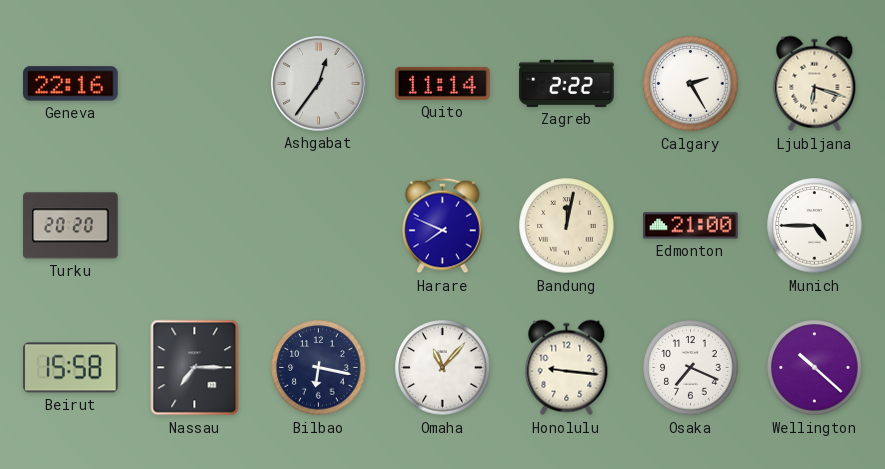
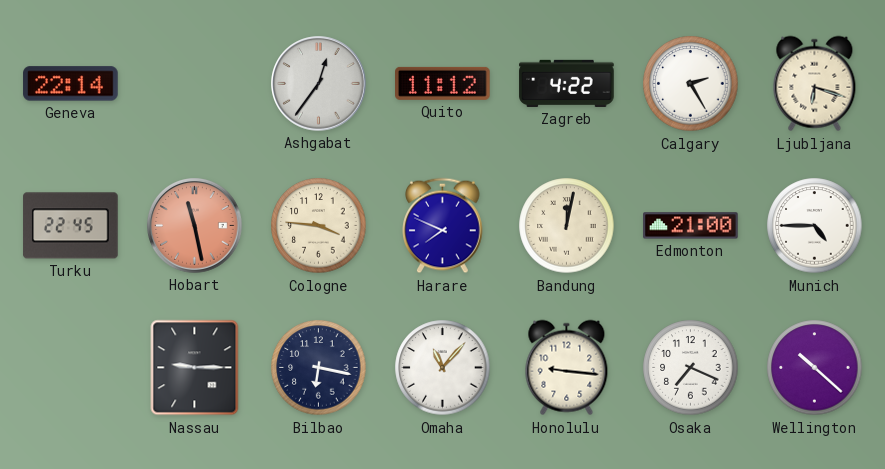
Geneva: 22:16 -> 22:14
Quito: 11:14 -> 11:12
Zagreb: 2:22 -> 4:22
Turku: 20:20 -> 22:45
Hobart: none -> 11:28
Cologne: none -> 3:46
Beirut: 15:58 -> none
Nassau: 7:15 -> 9:15
